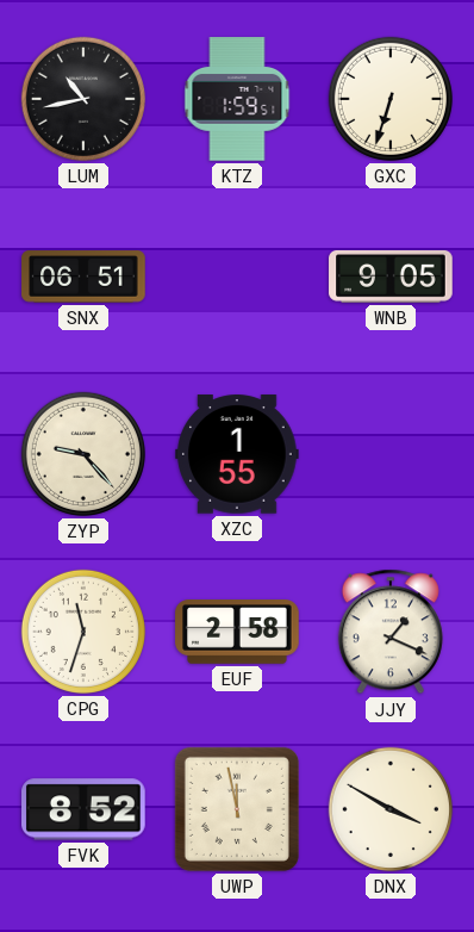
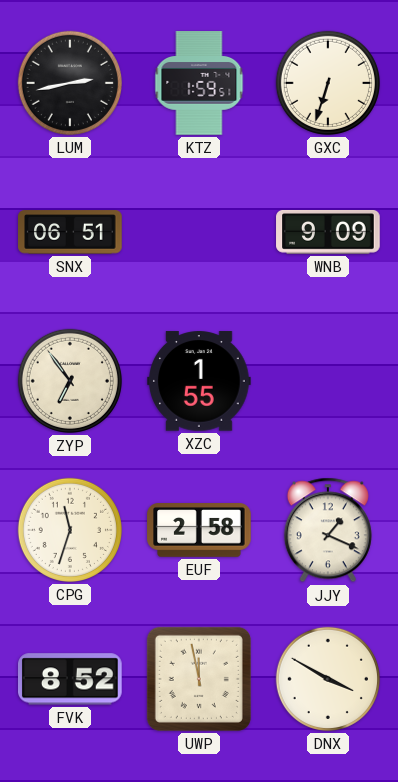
LUM: 10:43 -> 2:43
WNB: 9:05 -> 9:09
ZYP: 9:23 -> 6:54
